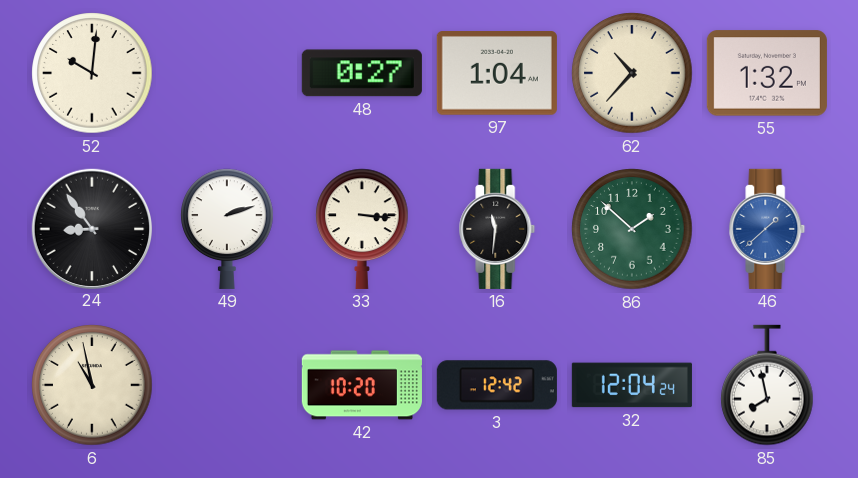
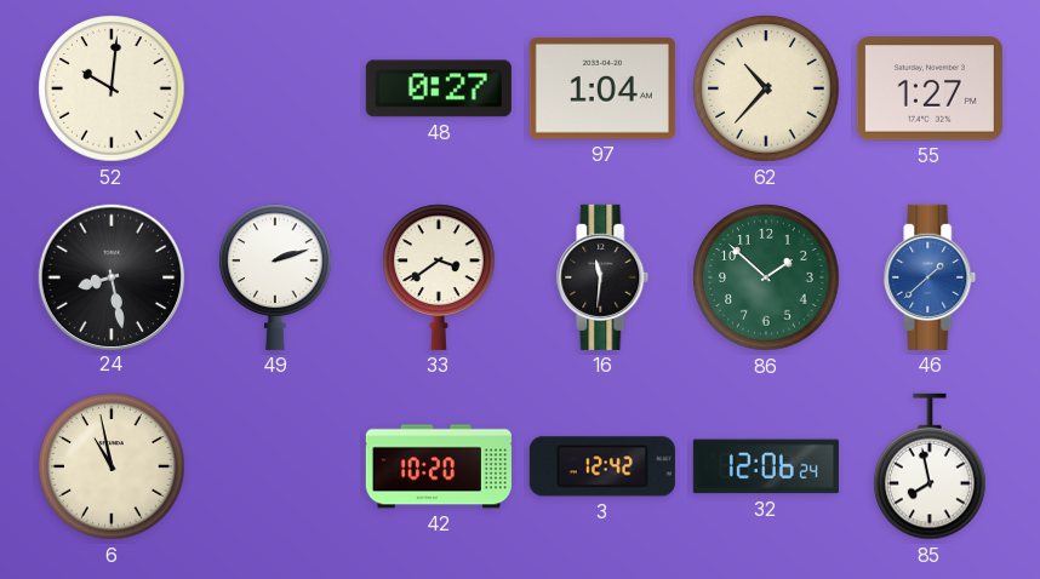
55: 1:32 -> 1:27
24: 8:54 -> 8:28
33: 3:16 -> 3:39
32: 12:04 -> 12:06
